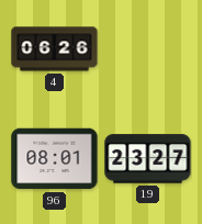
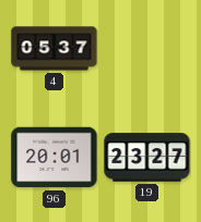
4: 06:26 -> 05:37
96: 08:01 -> 20:01
